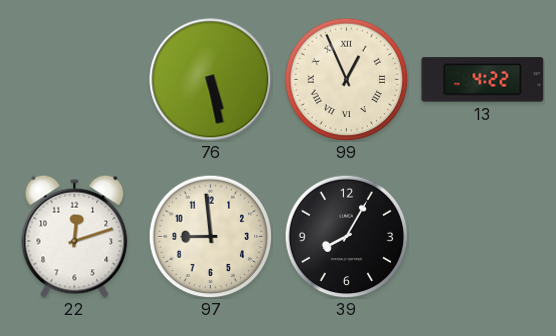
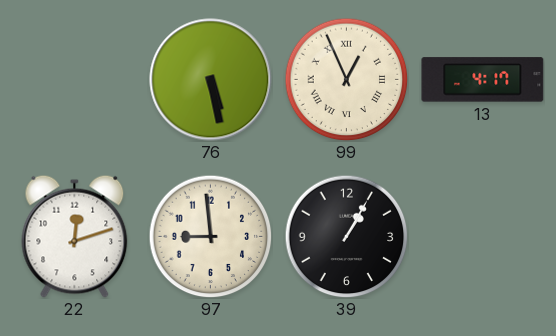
13: 4:22 -> 4:17
39: 8:05 -> 1:05
